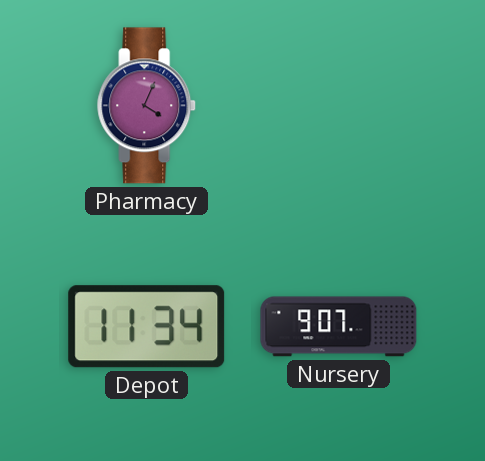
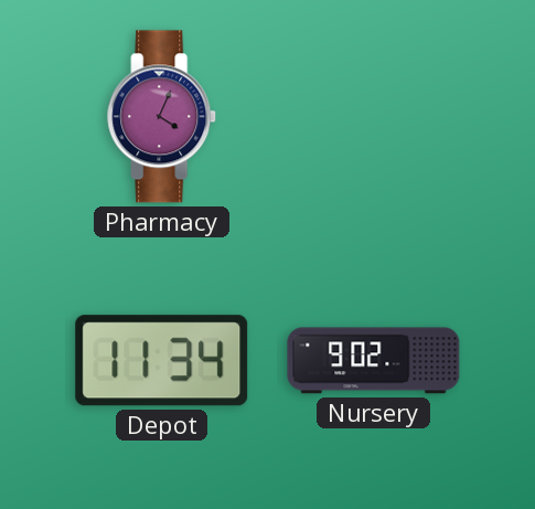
Nursery: 9:07 -> 9:02
